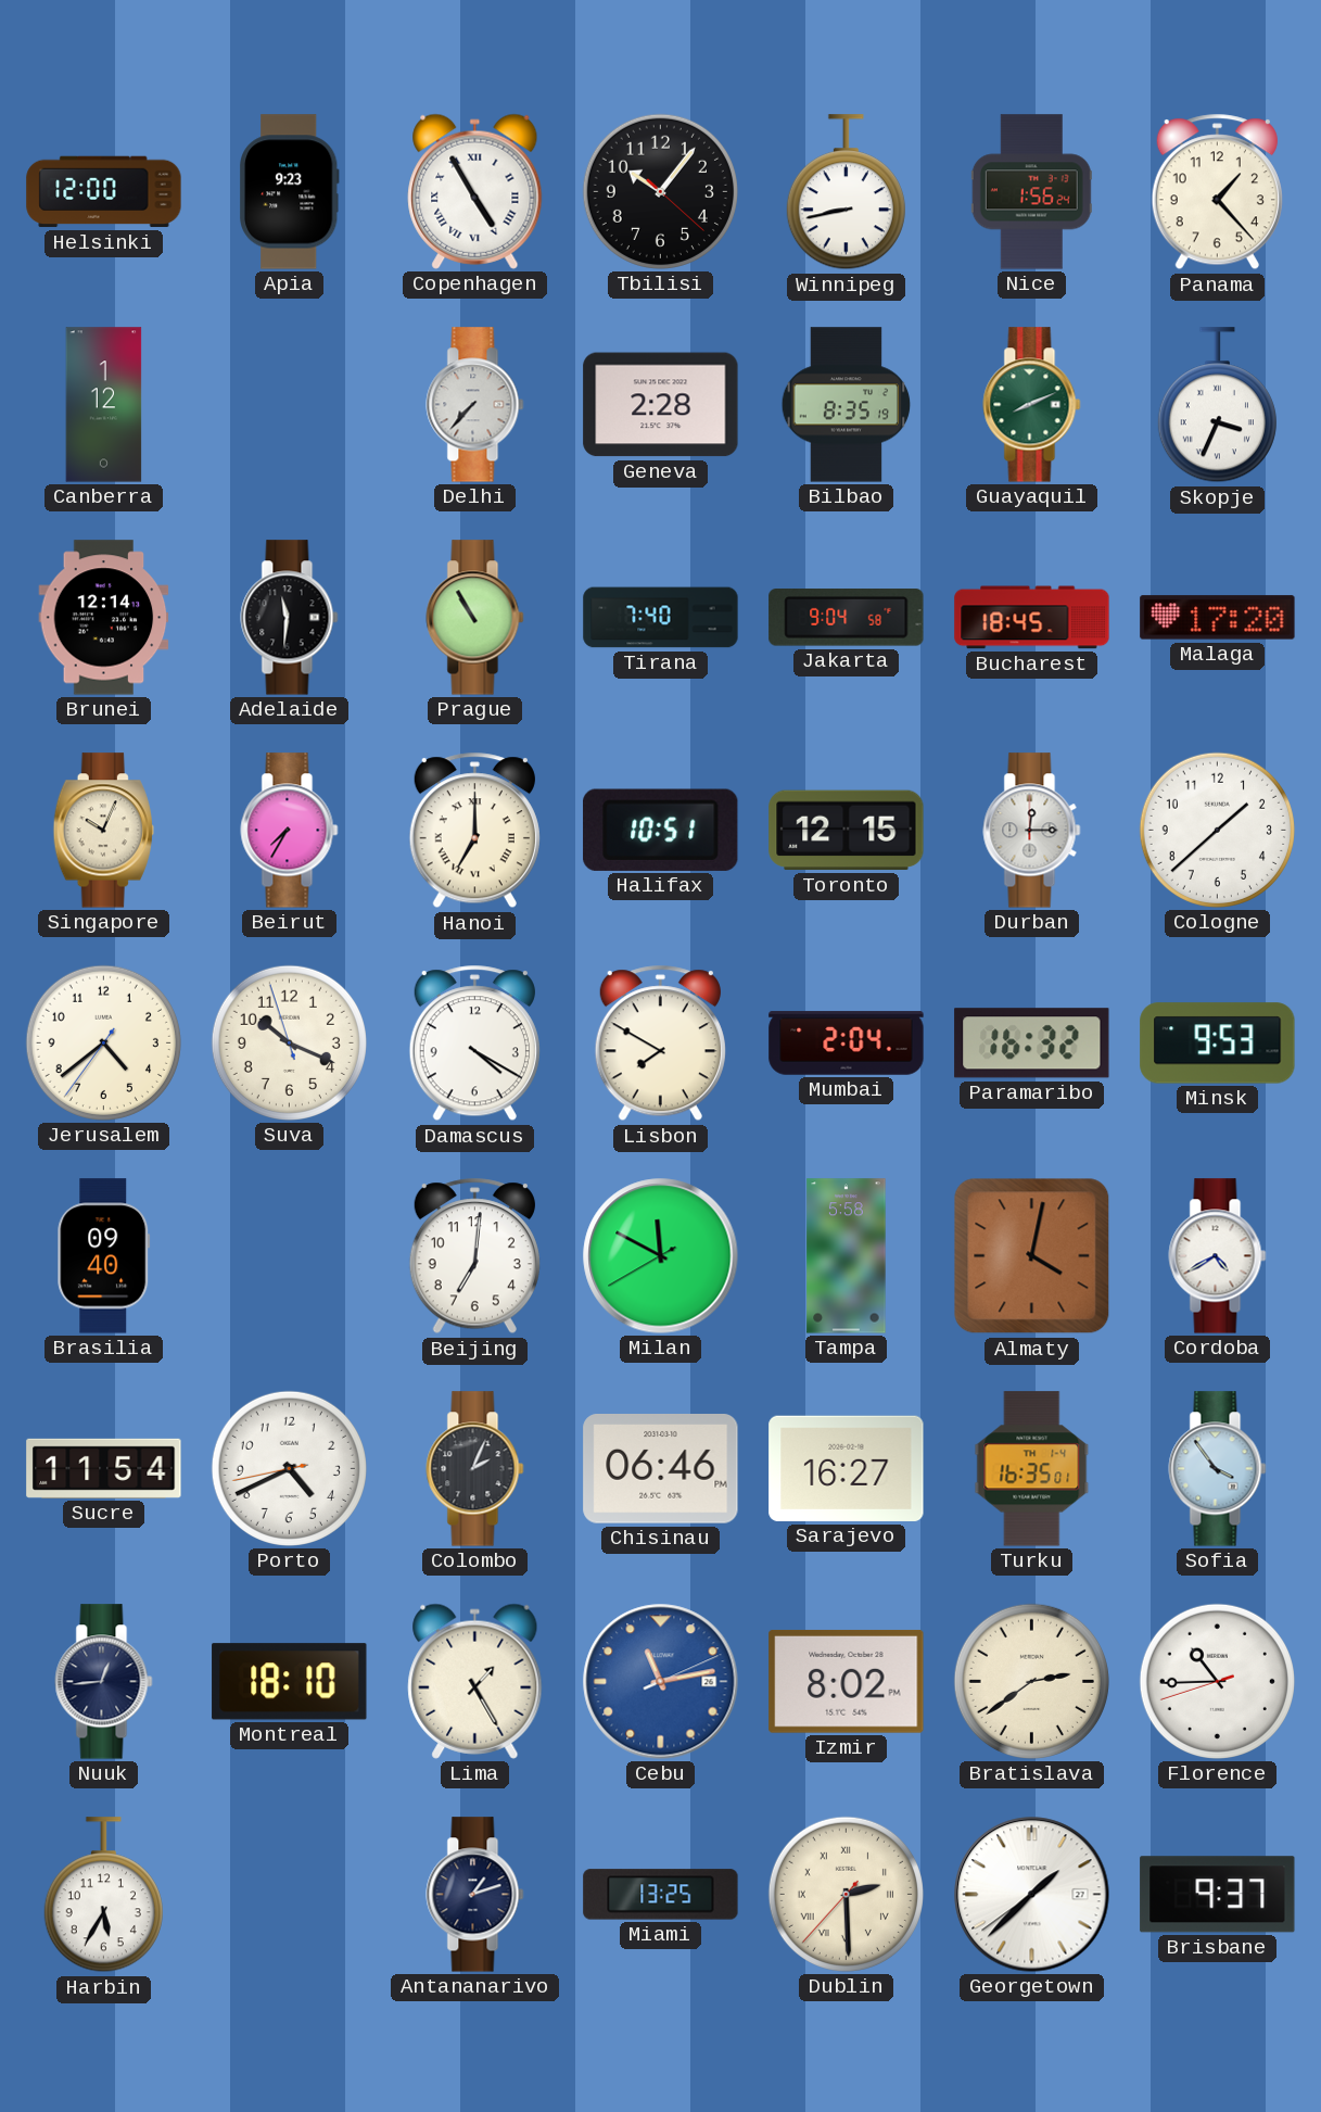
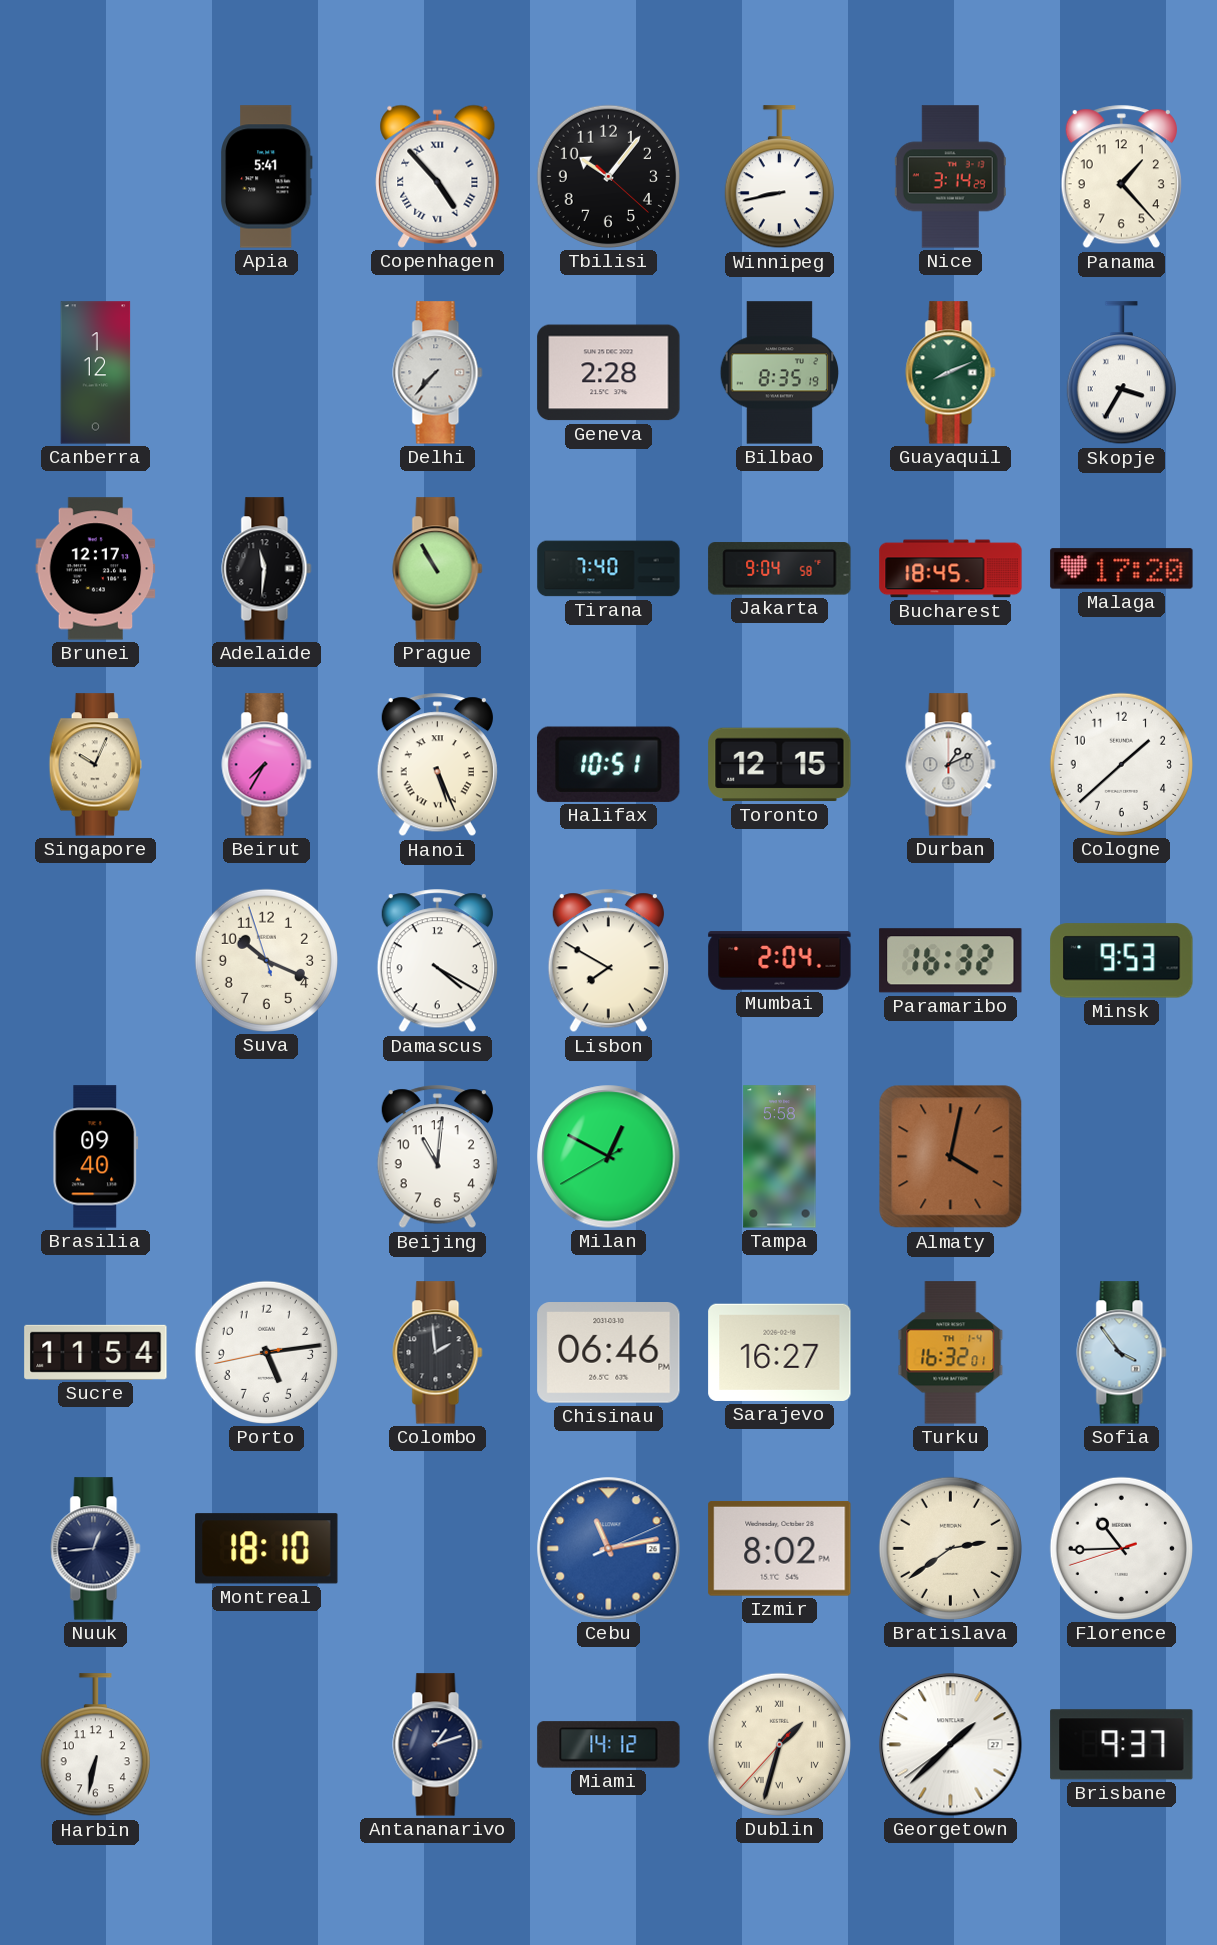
Helsinki: 12:00 -> none
Apia: 9:23 -> 5:41
Copenhagen: 4:55 -> 4:53
Nice: 1:56 -> 3:14
Skopje: 3:34 -> 3:35
Brunei: 12:14 -> 12:17
Hanoi: 7:00 -> 5:26
Durban: 12:15 -> 1:11
Jerusalem: 4:38 -> none
Beijing: 7:01 -> 11:01
Milan: 11:49 -> 12:49
Cordoba: 4:40 -> none
Porto: 4:40 -> 5:13
Colombo: 2:04 -> 1:59
Turku: 16:35 -> 16:32
Lima: 1:25 -> none
Harbin: 5:35 -> 6:32
Miami: 13:25 -> 14:12
Dublin: 2:29 -> 1:32
